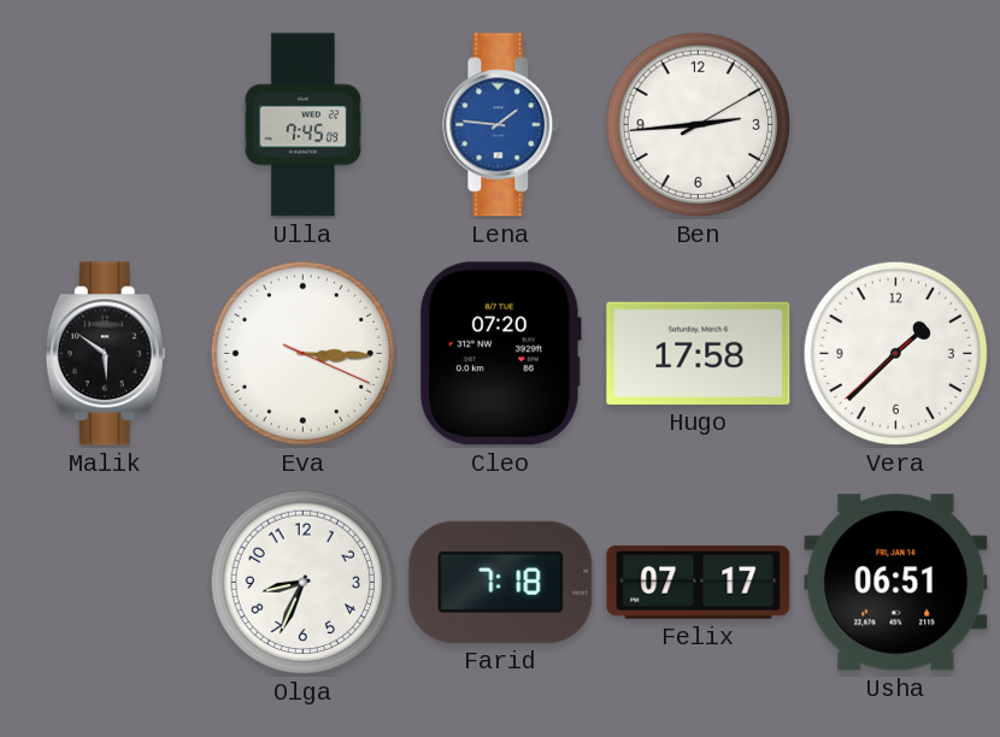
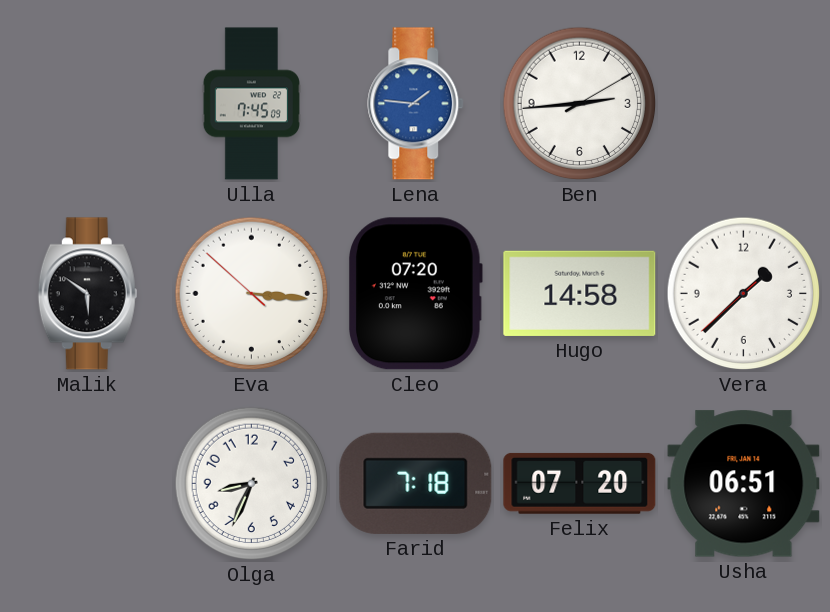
Eva: 3:15:19 -> 3:15:52
Hugo: 17:58 -> 14:58
Felix: 07:17 -> 07:20
